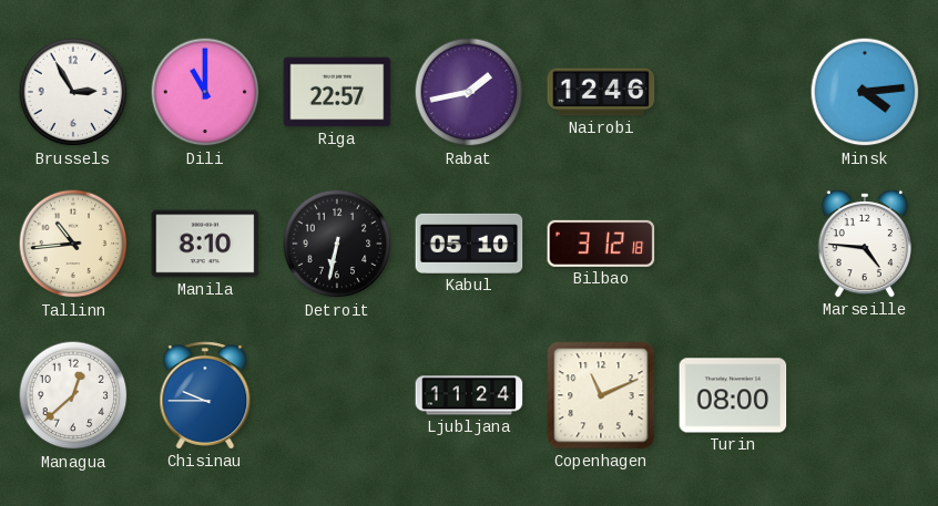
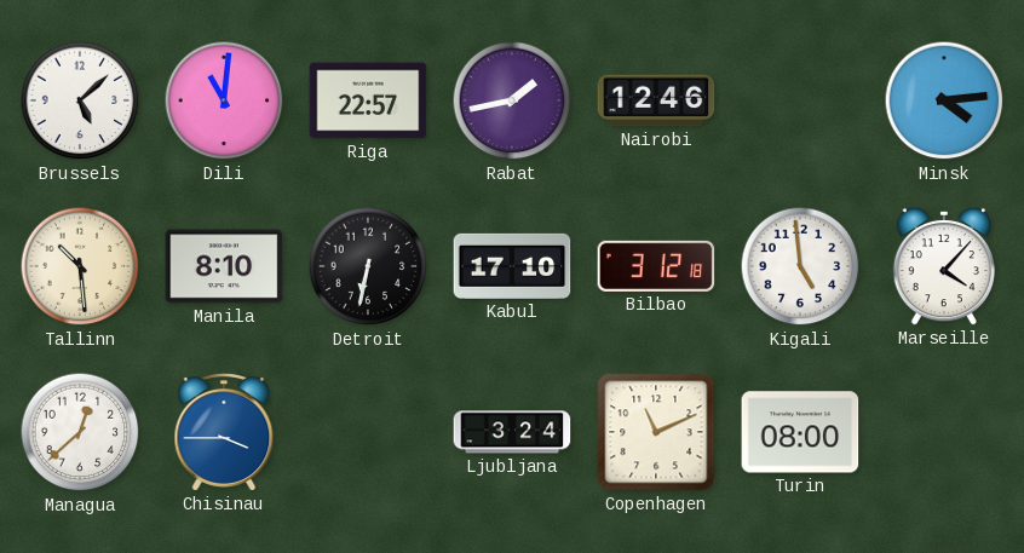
Brussels: 2:55 -> 5:08
Dili: 11:00 -> 11:01
Tallinn: 10:44 -> 10:29
Kabul: 05:10 -> 17:10
Kigali: none -> 4:59
Marseille: 4:46 -> 4:07
Chisinau: 9:45 -> 3:45
Ljubljana: 11:24 -> 3:24
